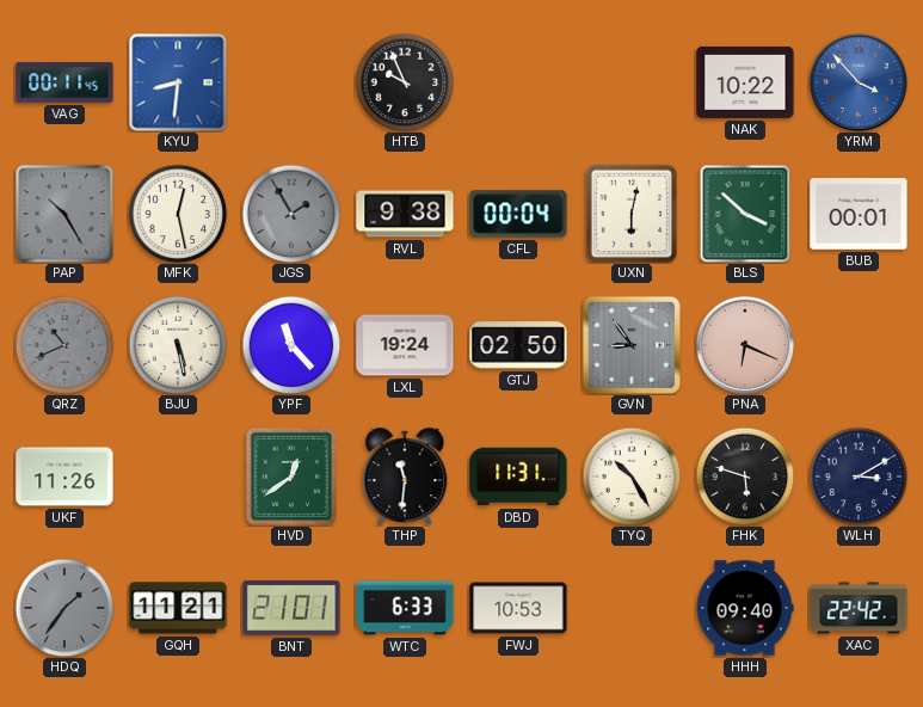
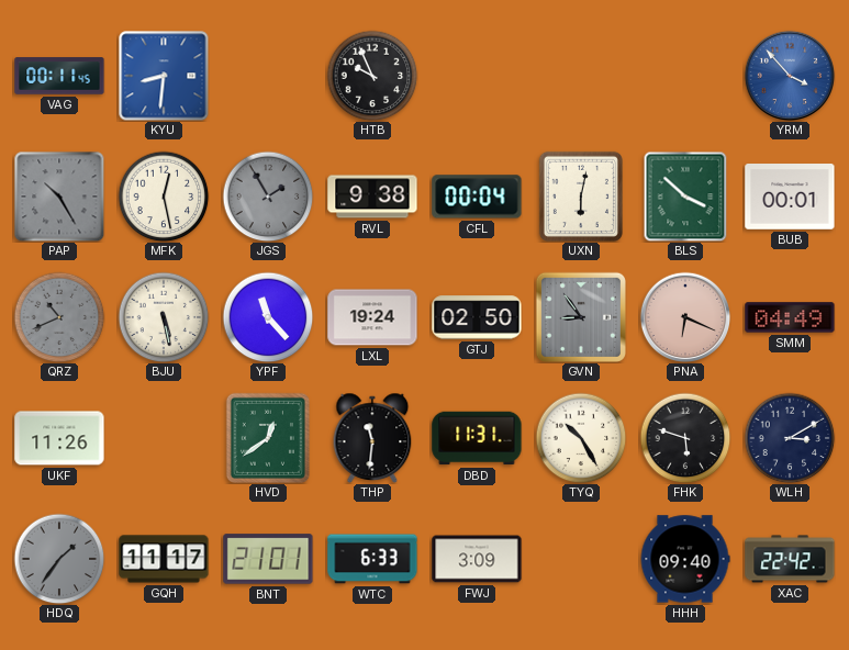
NAK: 10:22 -> none
SMM: none -> 04:49
GQH: 11:21 -> 11:17
FWJ: 10:53 -> 3:09
